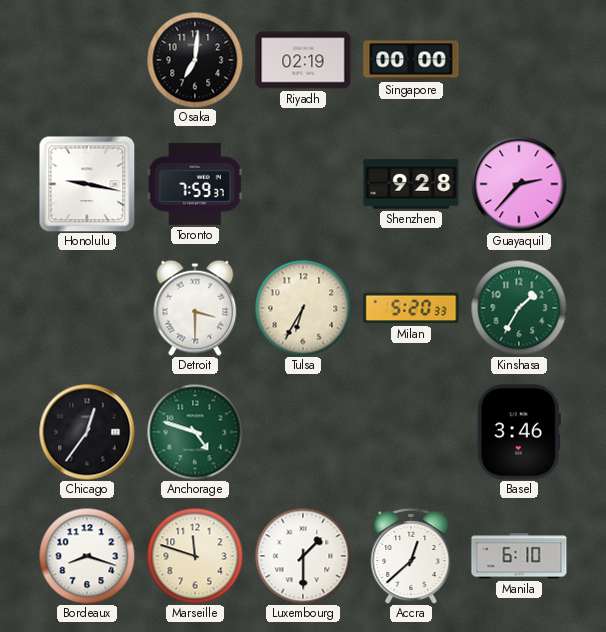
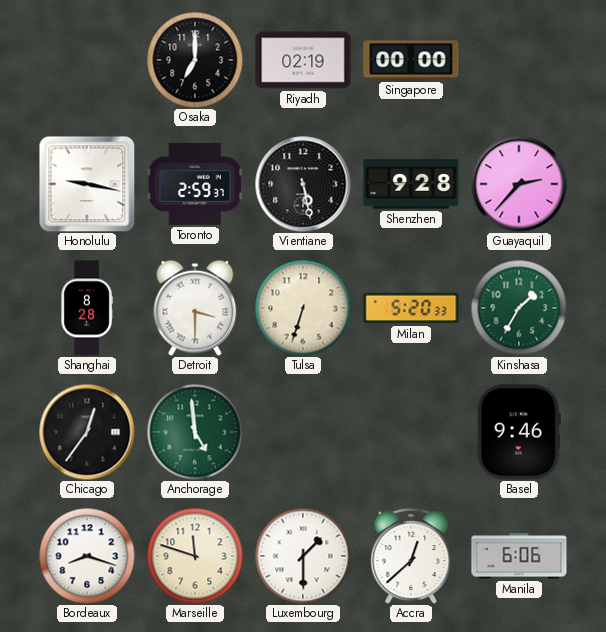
Osaka: 7:01 -> 7:00
Toronto: 7:59 -> 2:59
Vientiane: none -> 5:28
Shanghai: none -> 8:28
Tulsa: 6:35 -> 6:33
Anchorage: 4:48 -> 4:59
Basel: 3:46 -> 9:46
Manila: 6:10 -> 6:06
